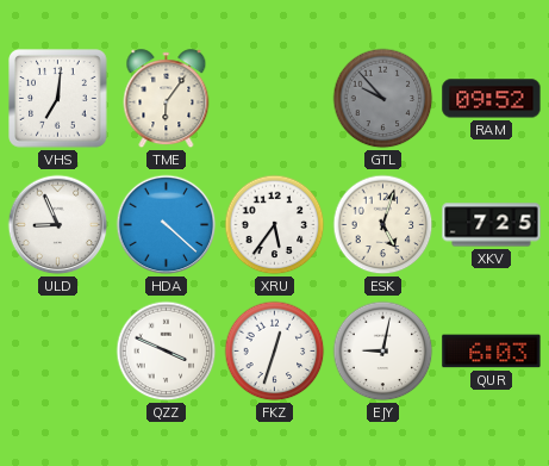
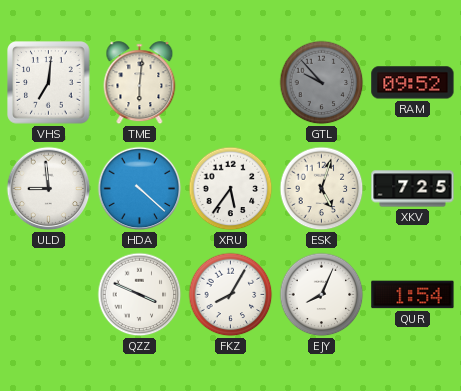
TME: 6:06 -> 6:01
ULD: 8:56 -> 8:59
FKZ: 12:33 -> 8:05
EJY: 9:02 -> 8:04
QUR: 6:03 -> 1:54
